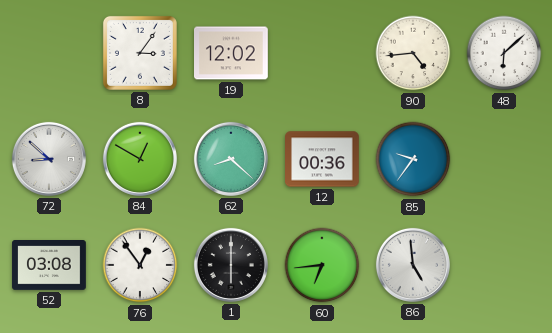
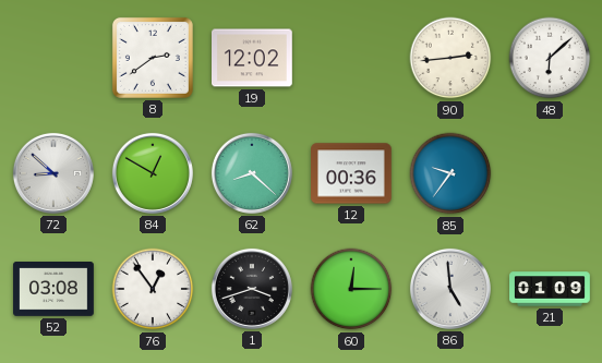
8: 3:06 -> 2:39
90: 4:44 -> 2:44
1: 6:00 -> 3:42
60: 6:44 -> 12:15
21: none -> 01:09
